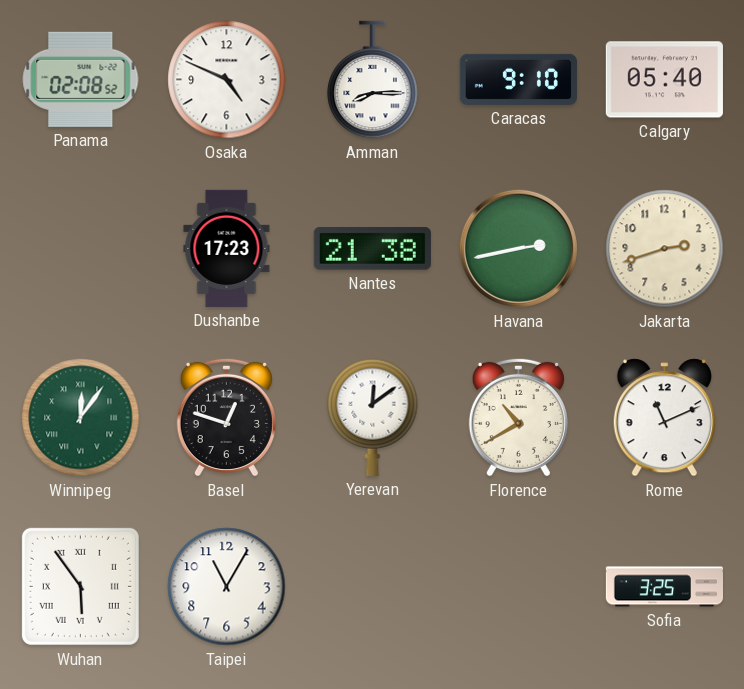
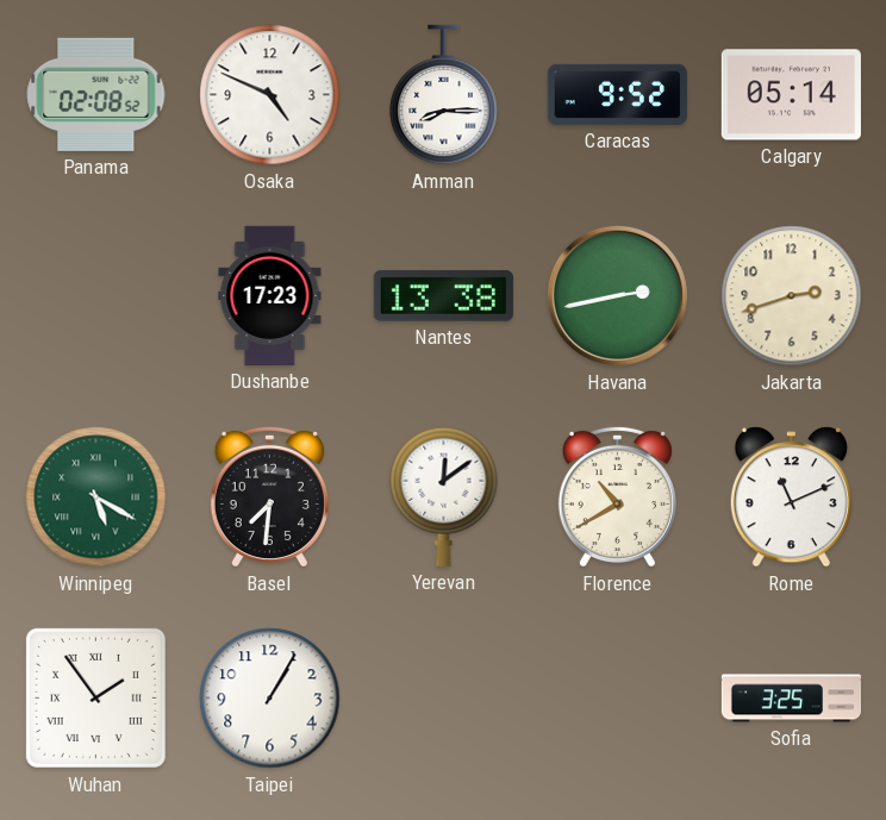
Caracas: 9:10 -> 9:52
Calgary: 05:40 -> 05:14
Nantes: 21:38 -> 13:38
Winnipeg: 12:06 -> 5:20
Basel: 12:48 -> 7:31
Wuhan: 5:54 -> 1:54
Taipei: 11:05 -> 1:05
